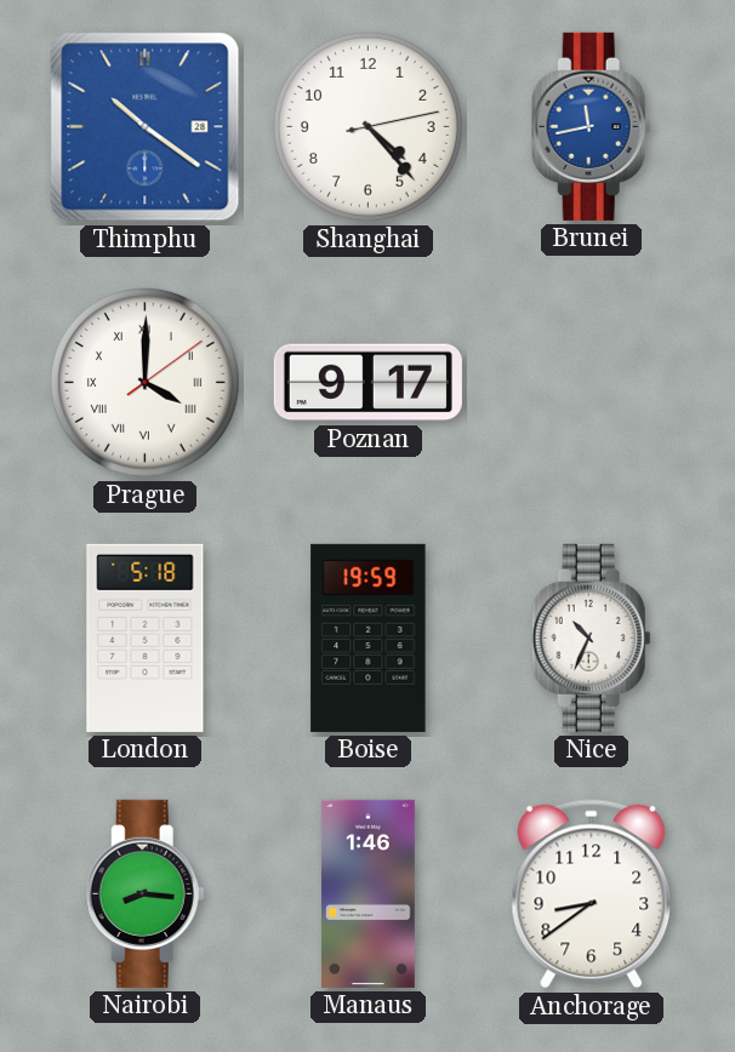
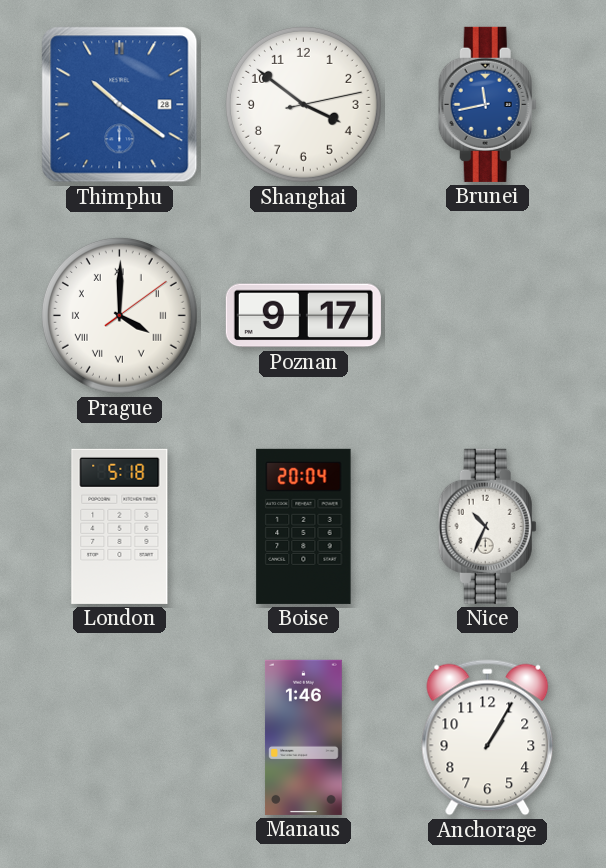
Shanghai: 4:23 -> 3:51
Boise: 19:59 -> 20:04
Nairobi: 8:16 -> none
Anchorage: 8:39 -> 1:05
